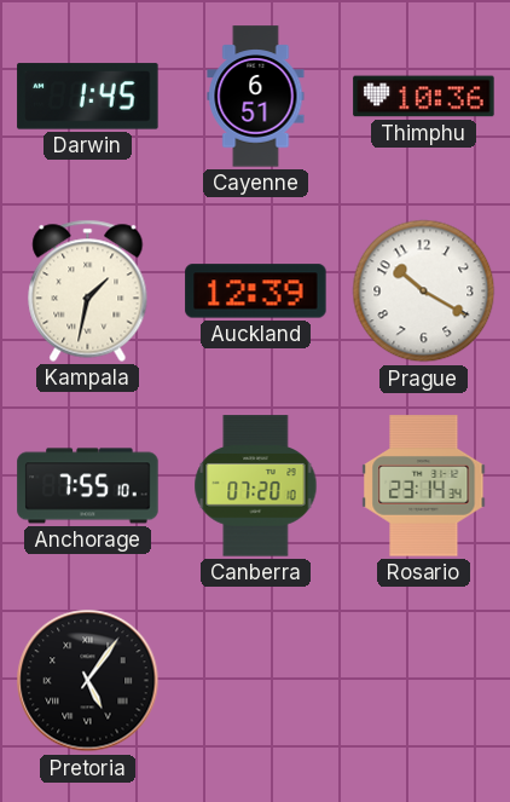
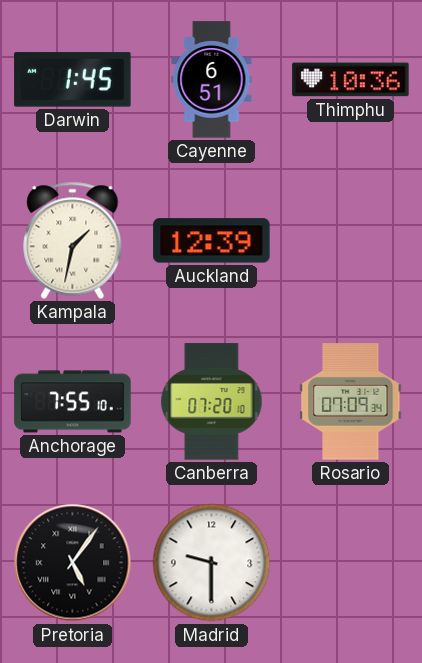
Prague: 10:20 -> none
Rosario: 23:14 -> 07:09
Madrid: none -> 9:30
